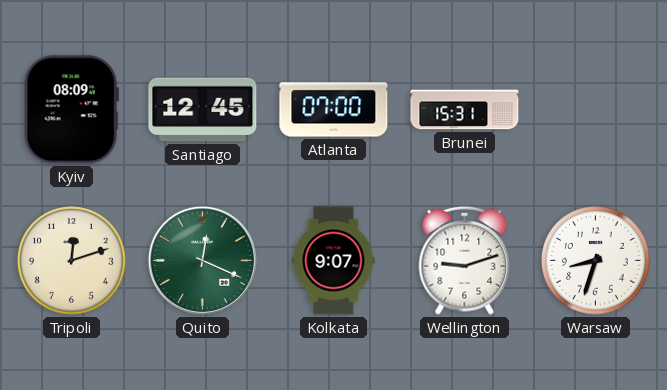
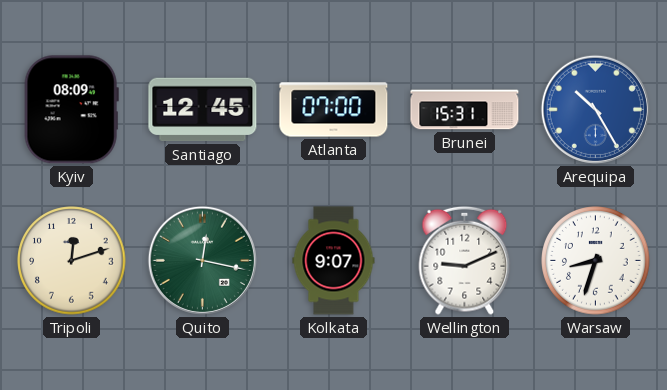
Arequipa: none -> 10:25
Quito: 12:19 -> 12:17
Wellington: 9:12 -> 9:11
